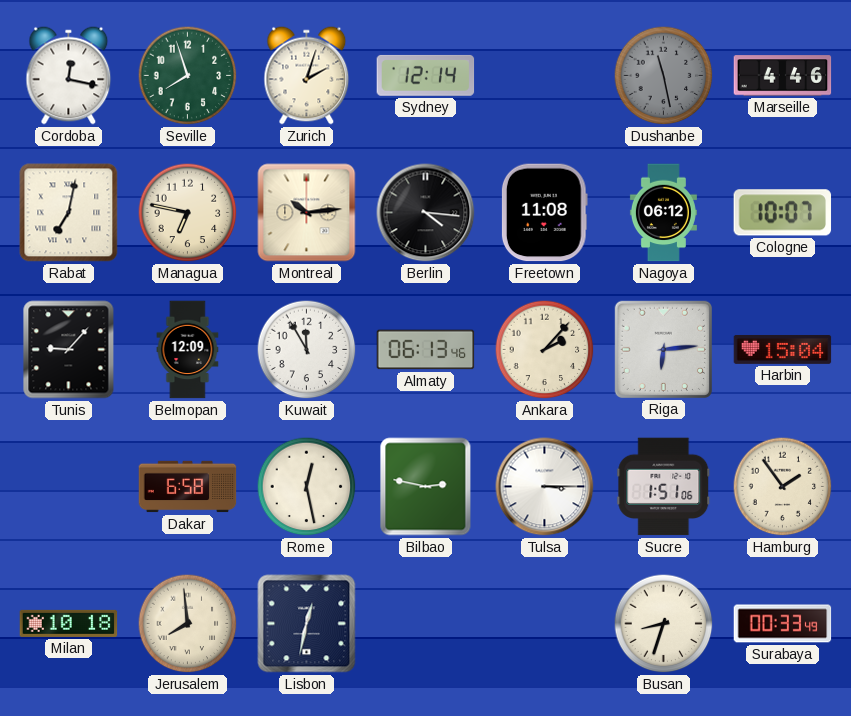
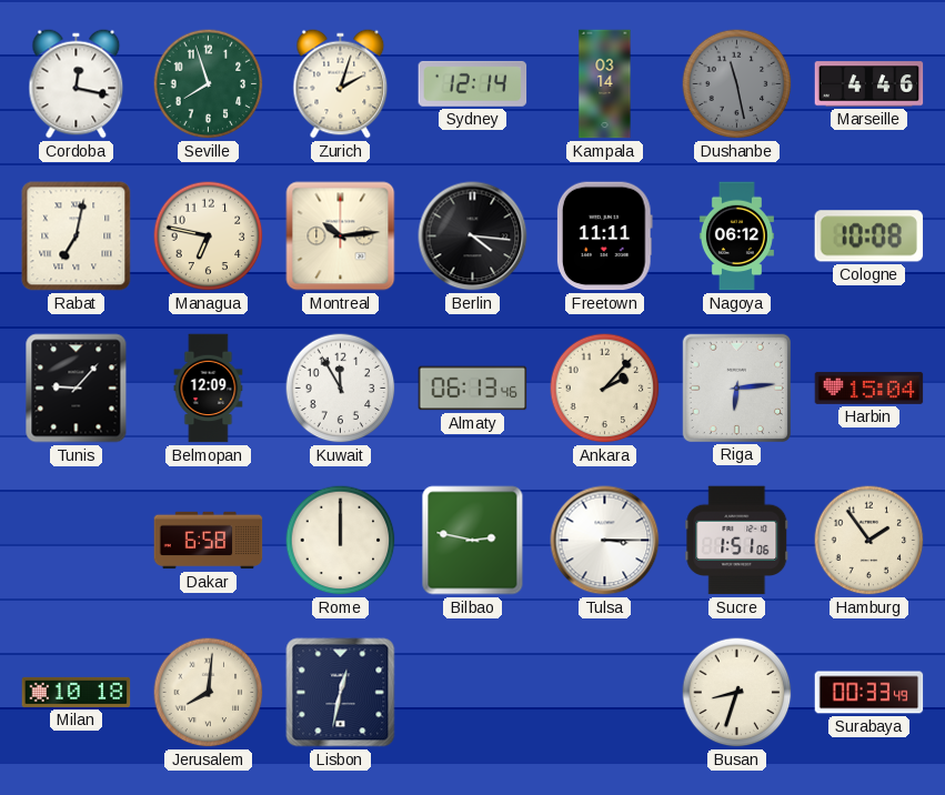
Kampala: none -> 03:14
Freetown: 11:08 -> 11:11
Cologne: 10:07 -> 10:08
Rome: 12:28 -> 12:00
Jerusalem: 7:59 -> 8:01
